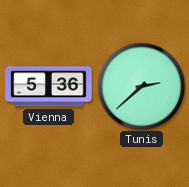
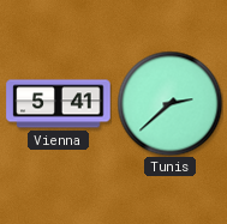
Vienna: 5:36 -> 5:41
